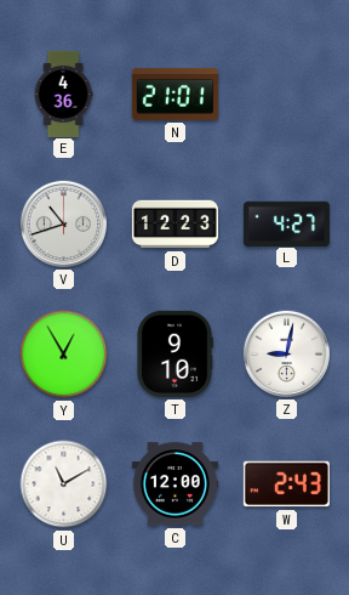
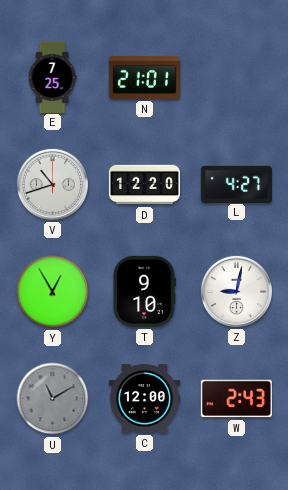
E: 4:36 -> 7:25
D: 12:23 -> 12:20
U dial: white -> grey
